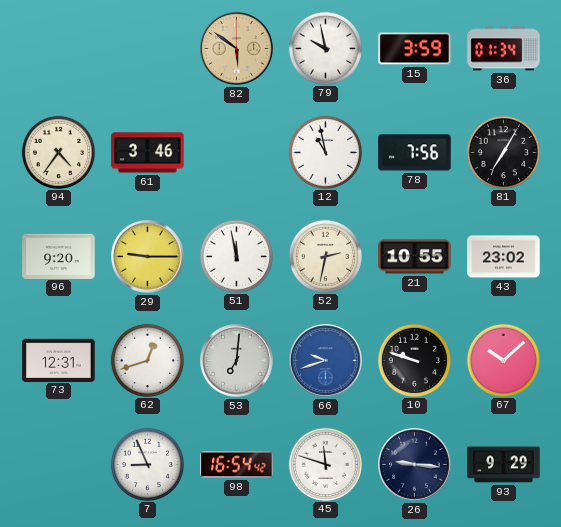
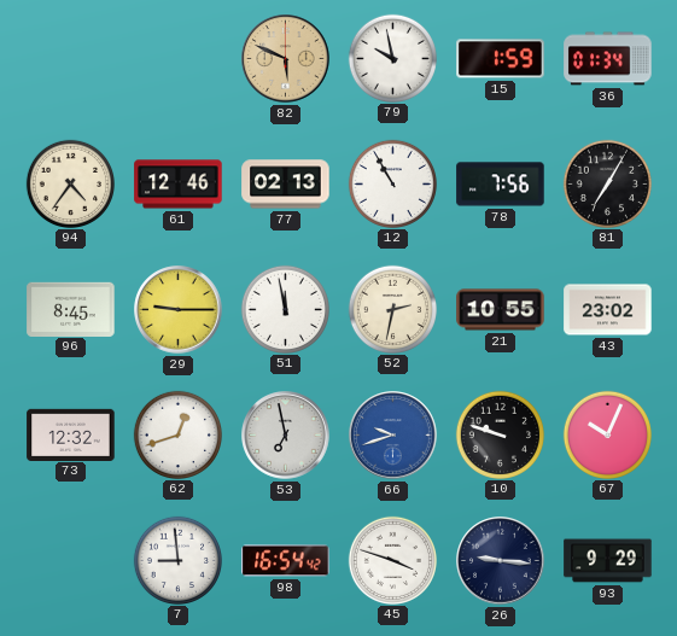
82: 5:51 -> 5:49
15: 3:59 -> 1:59
61: 3:46 -> 12:46
77: none -> 02:13
12: 10:58 -> 10:55
96: 9:20 -> 8:45
73: 12:31 -> 12:32
53: 7:01 -> 6:58
67: 10:08 -> 10:04
7: 8:56 -> 8:59
45: 11:48 -> 3:48
